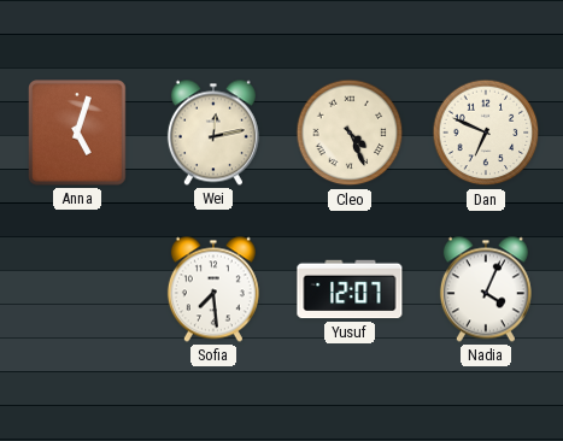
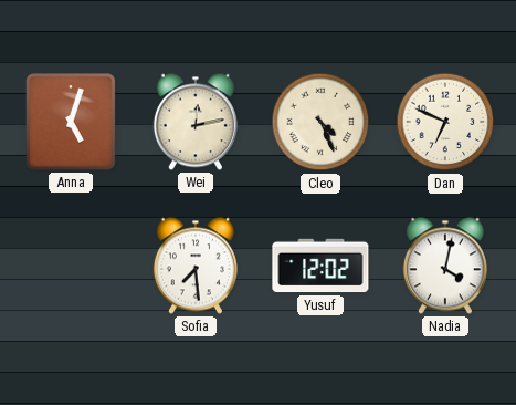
Yusuf: 12:07 -> 12:02
Nadia: 4:04 -> 4:02
